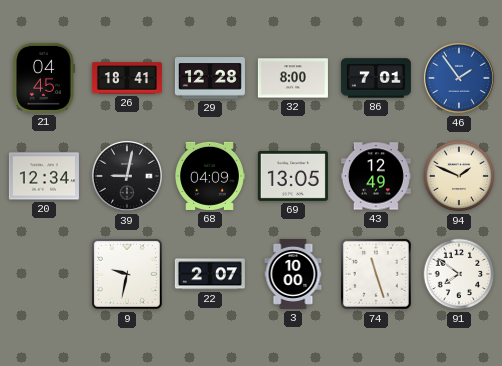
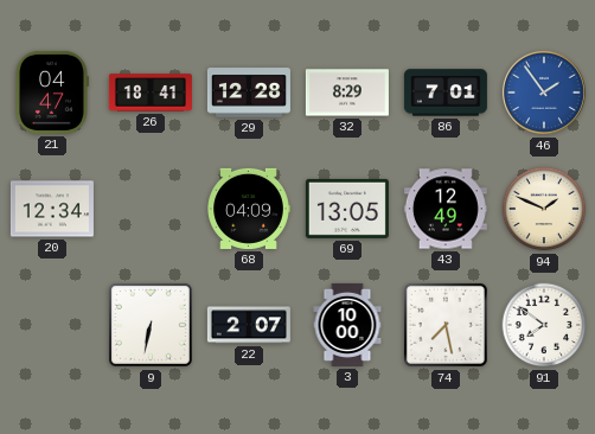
21: 04:45 -> 04:47
32: 8:00 -> 8:29
39: 9:02 -> none
9: 9:32 -> 6:32
74: 11:27 -> 7:28
